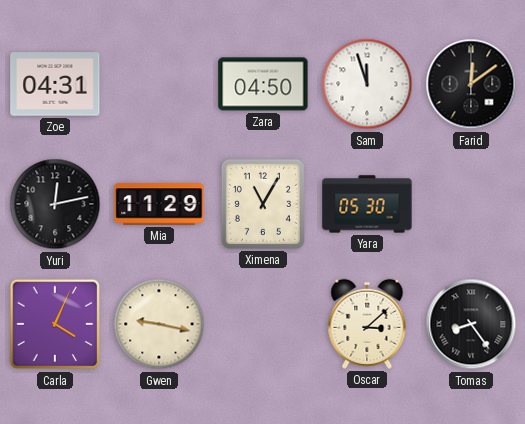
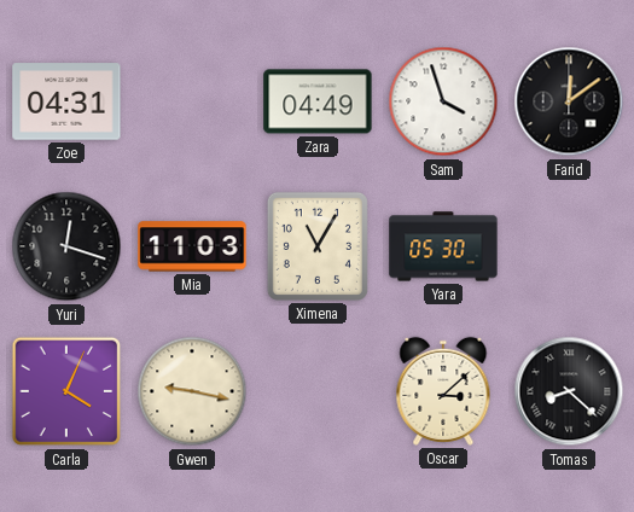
Zara: 04:50 -> 04:49
Sam: 11:57 -> 3:57
Yuri: 12:13 -> 12:18
Mia: 11:29 -> 11:03
Tomas: 8:24 -> 8:22
